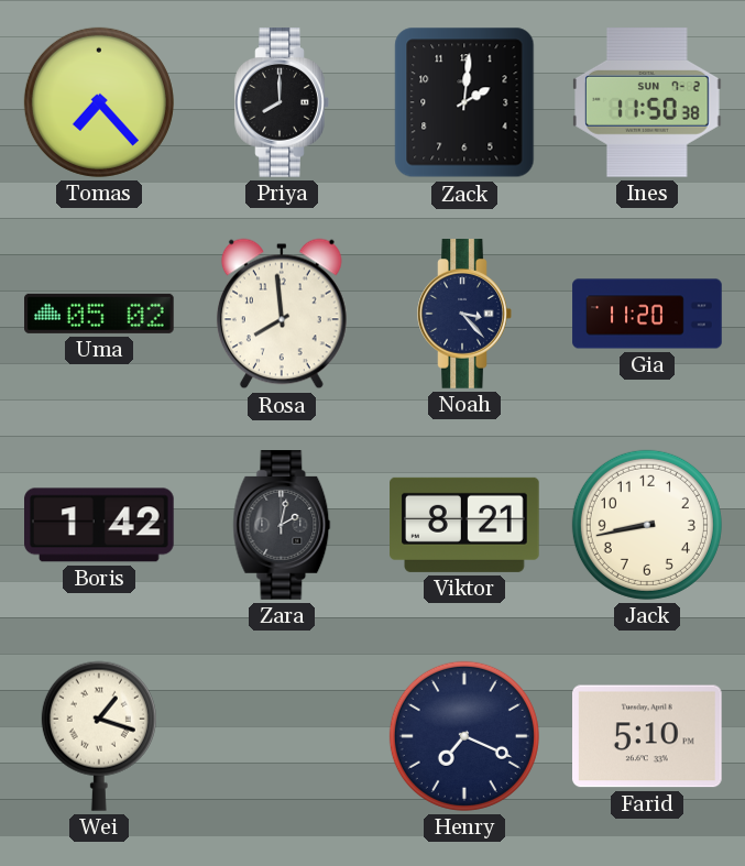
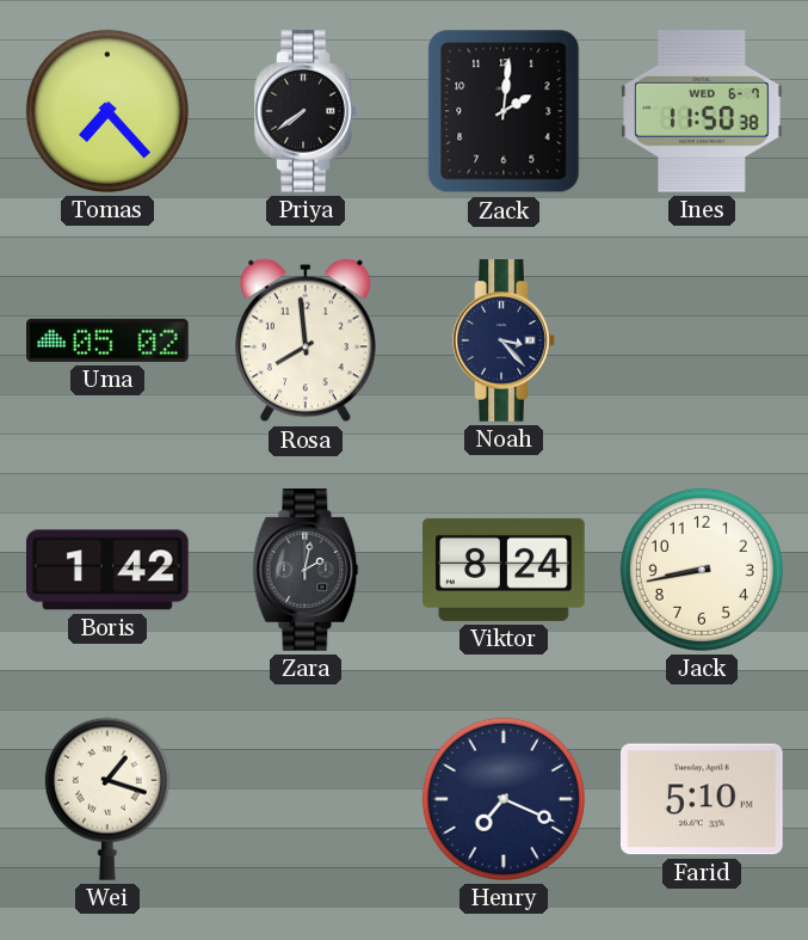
Priya: 8:00 -> 7:39
Ines date: SUN 7-2 -> WED 6-7
Gia: 11:20 -> none
Viktor: 8:21 -> 8:24
